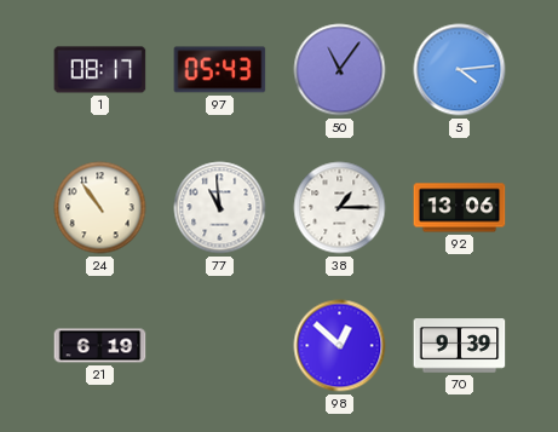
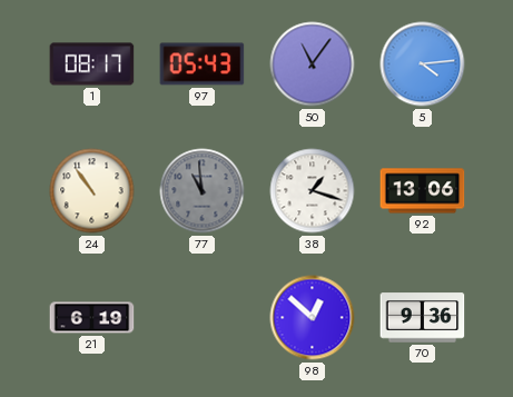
77 dial: white -> grey
38: 1:15 -> 1:18
70: 9:39 -> 9:36
